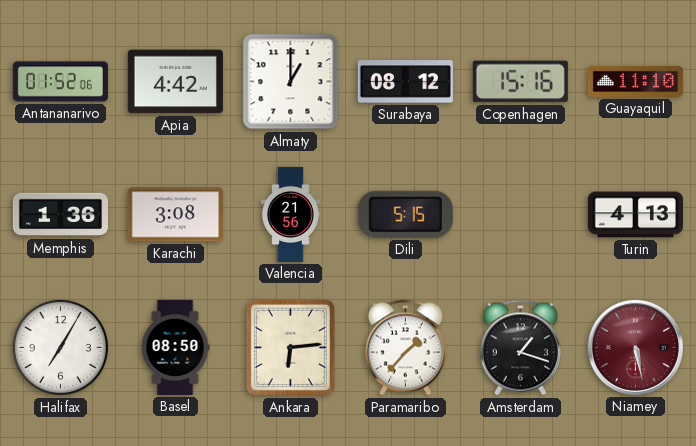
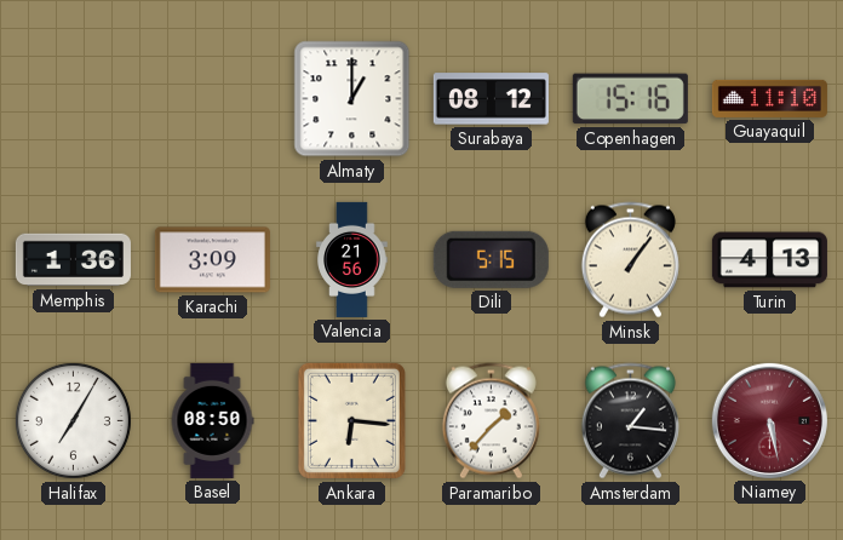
Antananarivo: 01:52 -> none
Apia: 4:42 -> none
Karachi: 3:08 -> 3:09
Minsk: none -> 1:06
Ankara: 6:14 -> 6:16
Amsterdam: 1:18 -> 1:16
